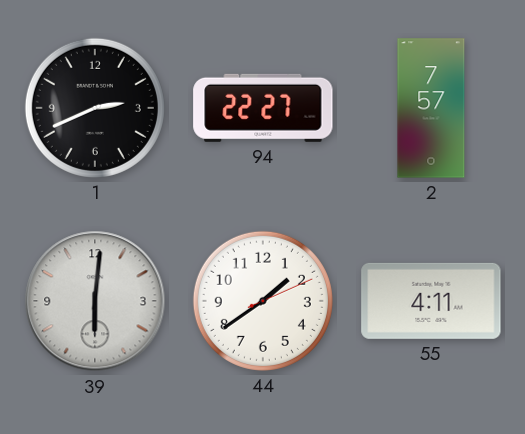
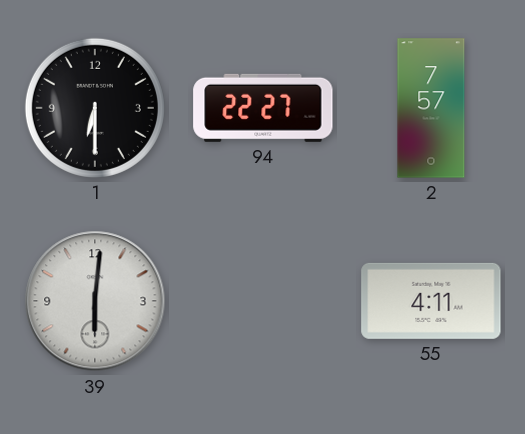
1: 2:41 -> 6:30
44: 1:39 -> none
